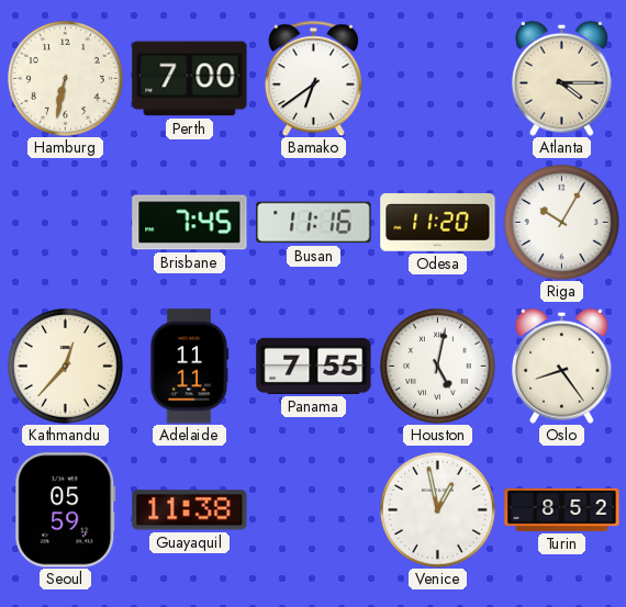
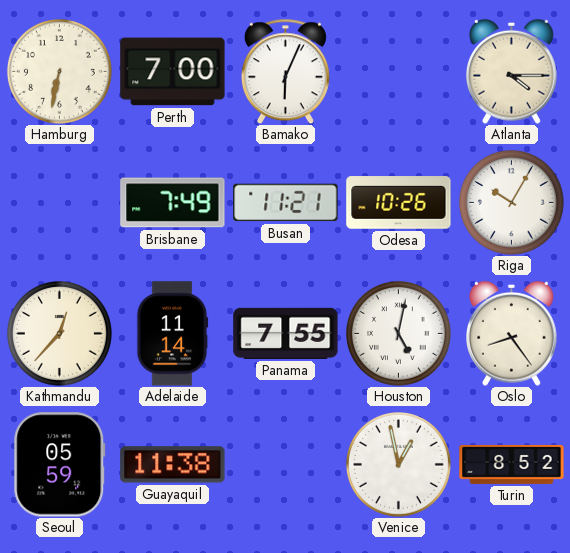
Bamako: 6:39 -> 6:04
Brisbane: 7:45 -> 7:49
Busan: 11:16 -> 11:21
Odesa: 11:20 -> 10:26
Adelaide: 11:11 -> 11:14
